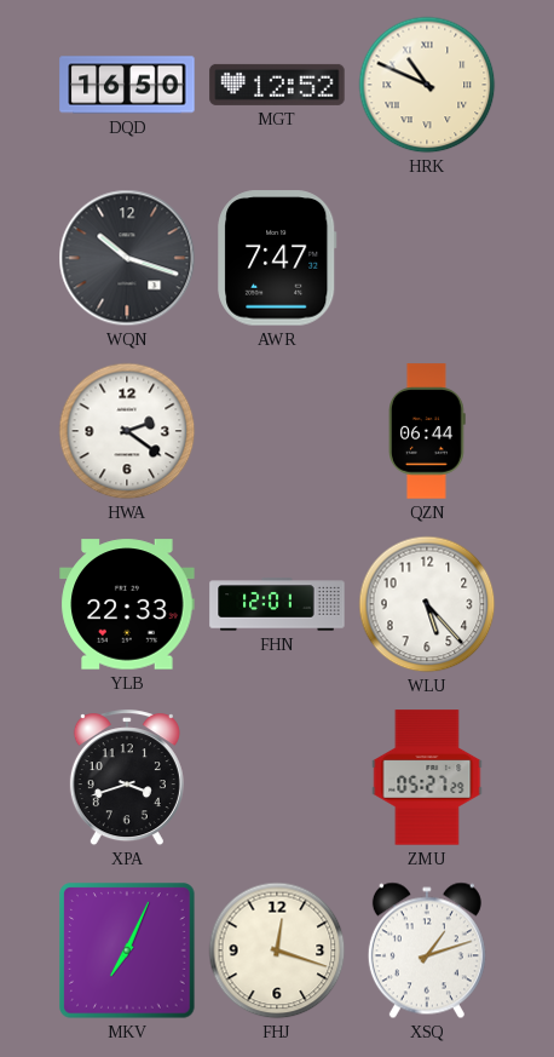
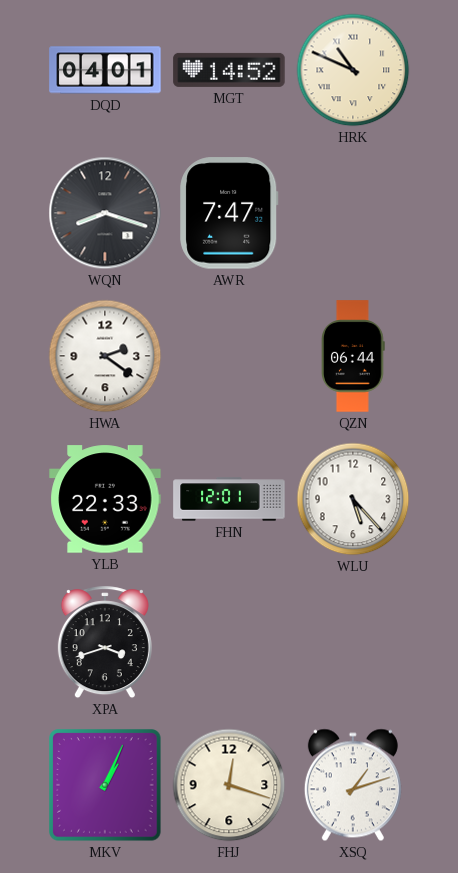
DQD: 16:50 -> 04:01
MGT: 12:52 -> 14:52
WQN: 10:18 -> 8:18
ZMU: 05:27 -> none
MKV: 7:04 -> 1:04
